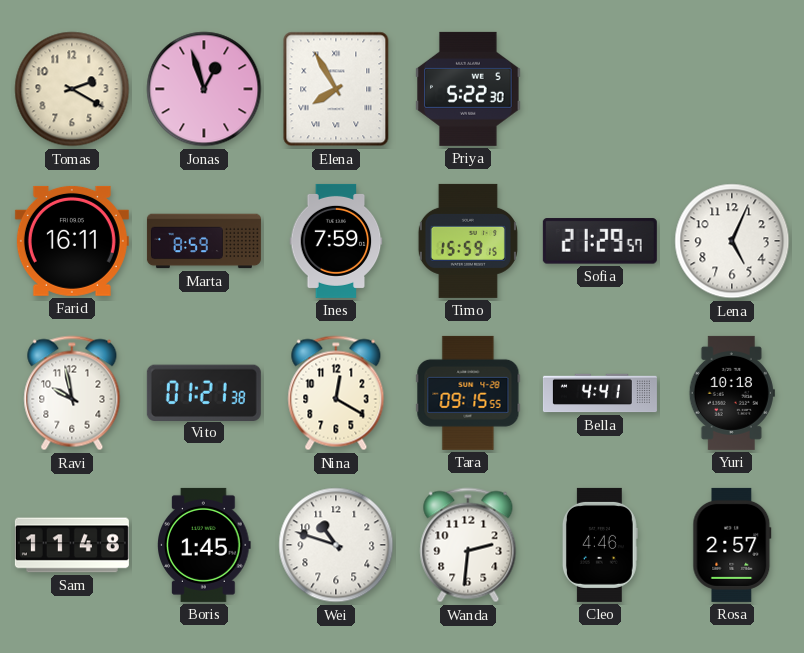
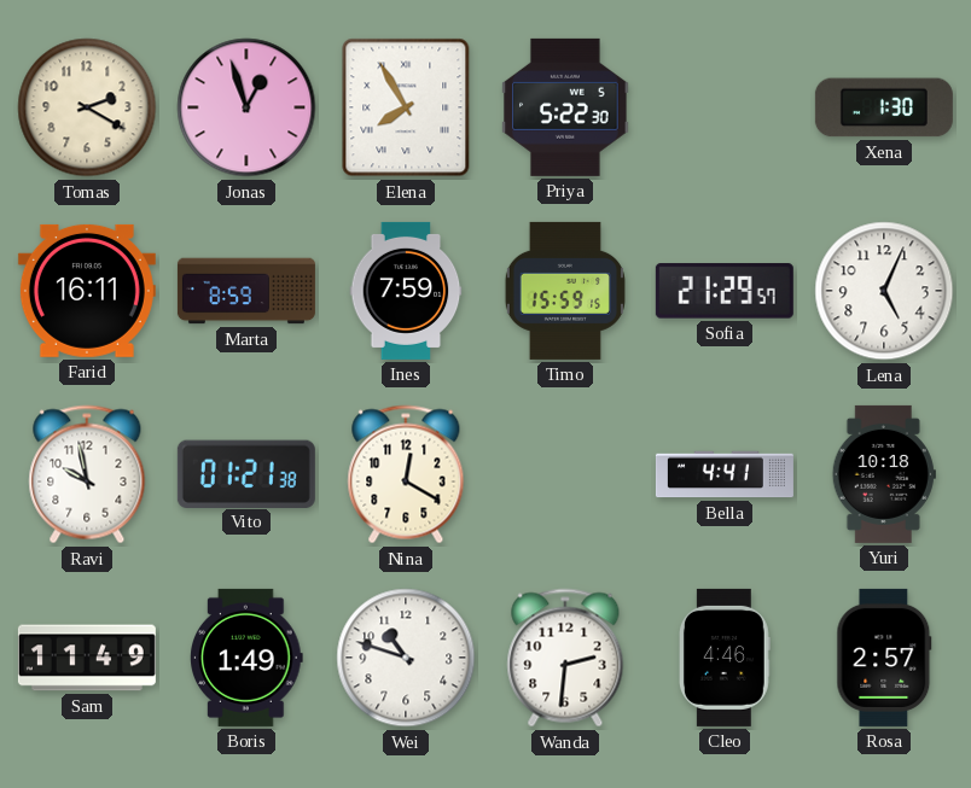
Xena: none -> 1:30
Tara: 09:15 -> none
Sam: 11:48 -> 11:49
Boris: 1:45 -> 1:49
